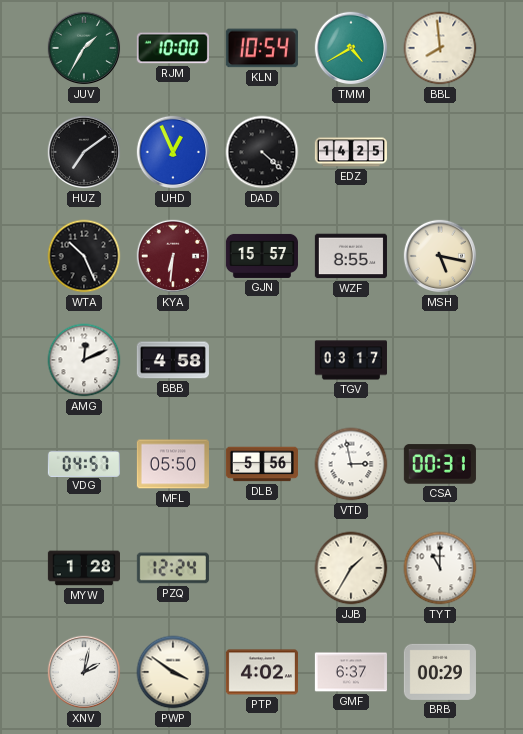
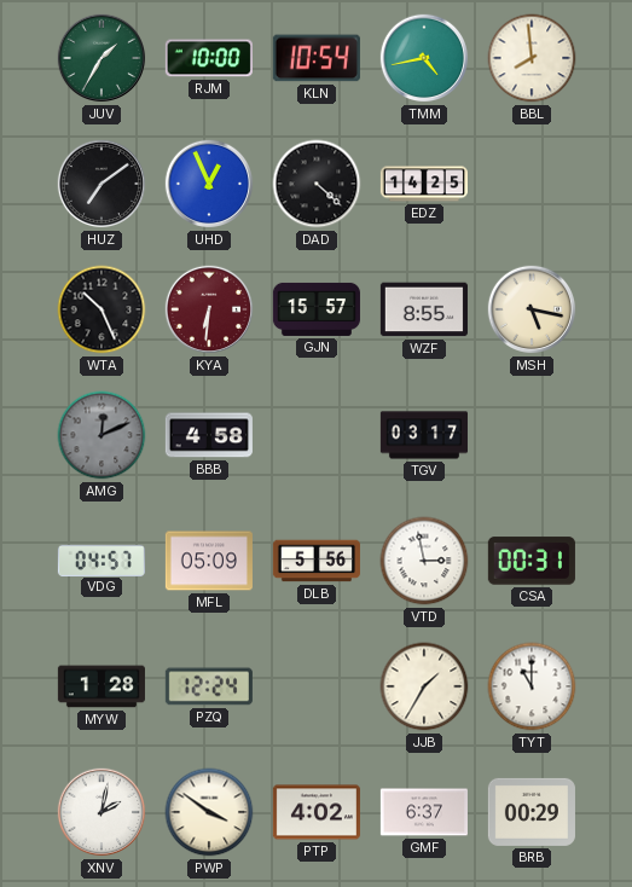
TMM: 4:40 -> 4:43
AMG dial: white -> grey
MFL: 05:50 -> 05:09
